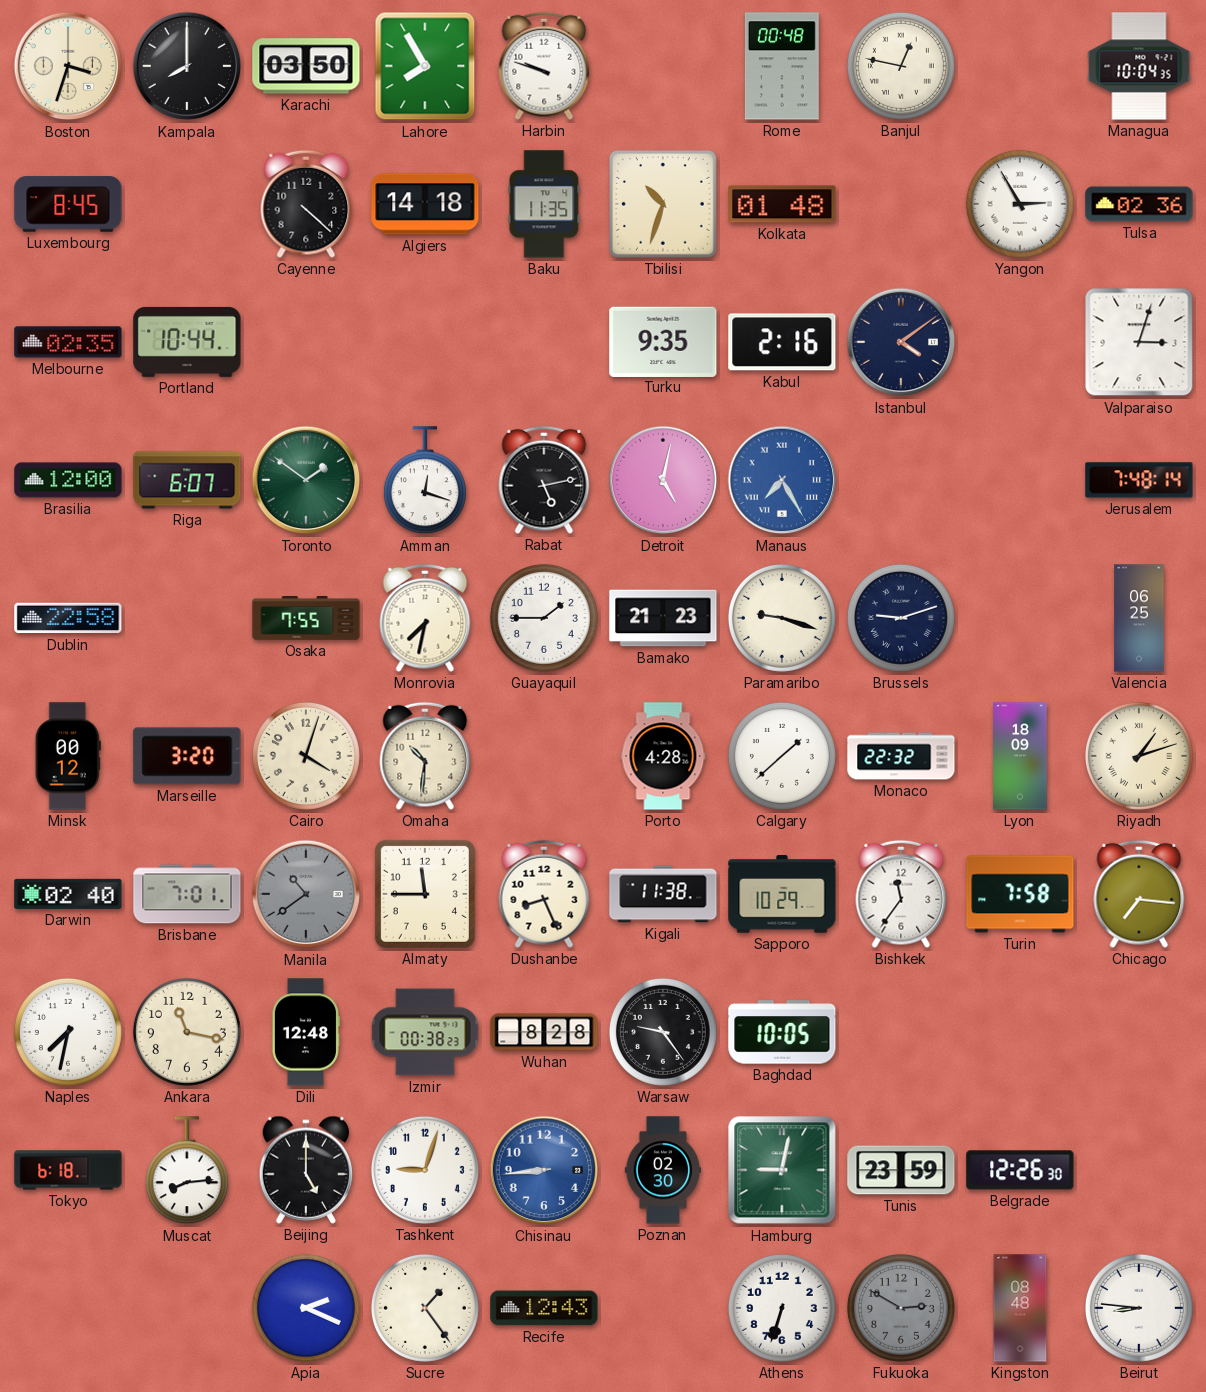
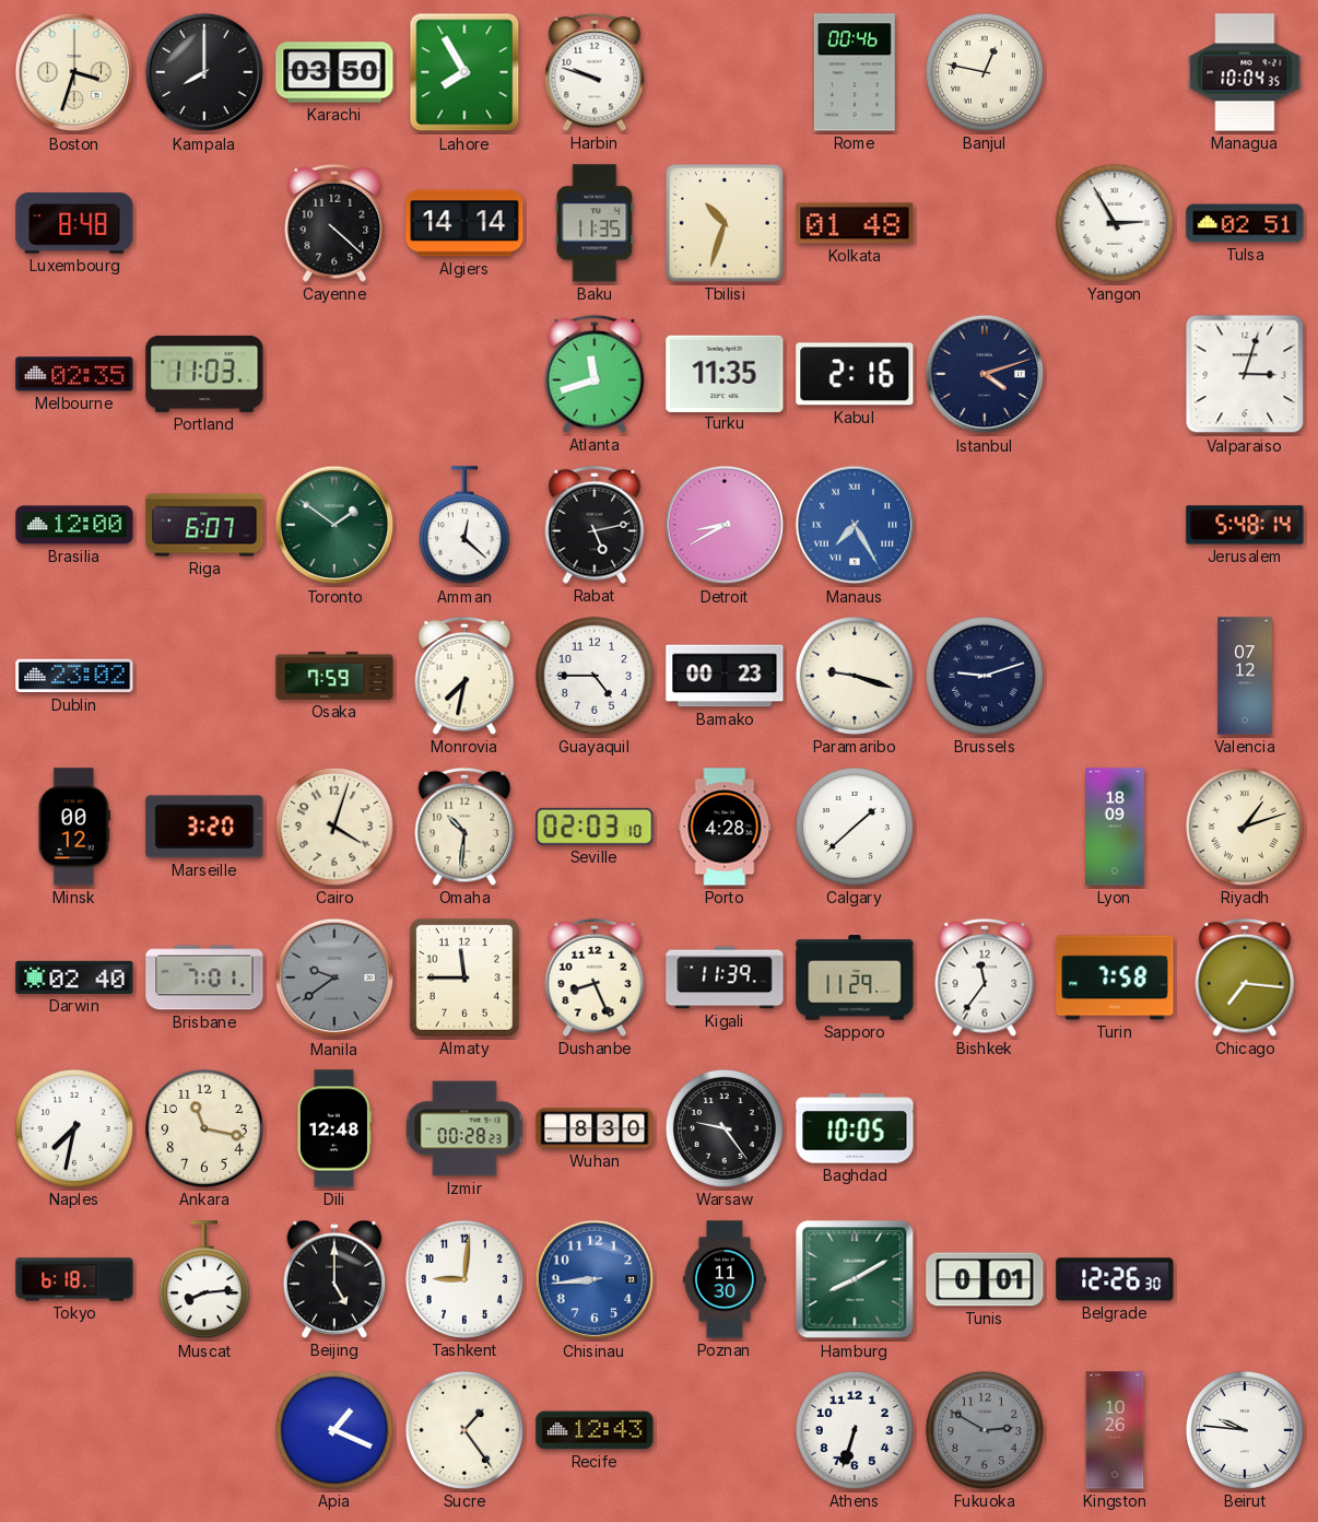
Rome: 00:48 -> 00:46
Luxembourg: 8:45 -> 8:48
Algiers: 14:18 -> 14:14
Tulsa: 02:36 -> 02:51
Portland: 10:44 -> 11:03
Atlanta: none -> 11:42
Turku: 9:35 -> 11:35
Istanbul: 4:09 -> 4:12
Amman: 12:18 -> 12:22
Detroit: 5:02 -> 8:40
Jerusalem: 7:48 -> 5:48
Dublin: 22:58 -> 23:02
Osaka: 7:55 -> 7:59
Guayaquil: 1:45 -> 4:45
Bamako: 21:23 -> 00:23
Valencia: 06:25 -> 07:12
Seville: none -> 02:03
Monaco: 22:32 -> none
Manila: 10:39 -> 9:39
Kigali: 11:38 -> 11:39
Sapporo: 10:29 -> 11:29
Izmir: 00:38 -> 00:28
Wuhan: 8:28 -> 8:30
Tashkent: 9:03 -> 9:01
Poznan: 02:30 -> 11:30
Hamburg: 9:02 -> 8:10
Tunis: 23:59 -> 0:01
Apia: 2:19 -> 1:19
Kingston: 08:48 -> 10:26
Beirut: 8:46 -> 9:46
